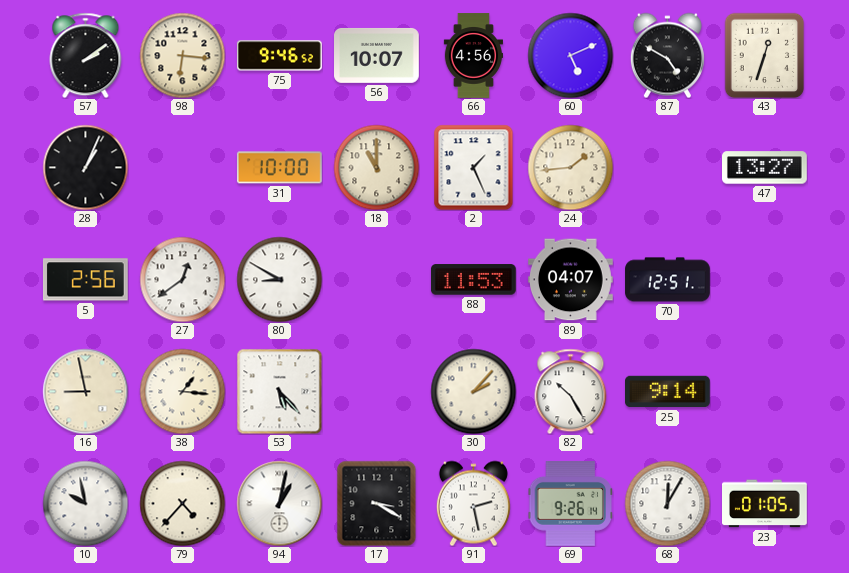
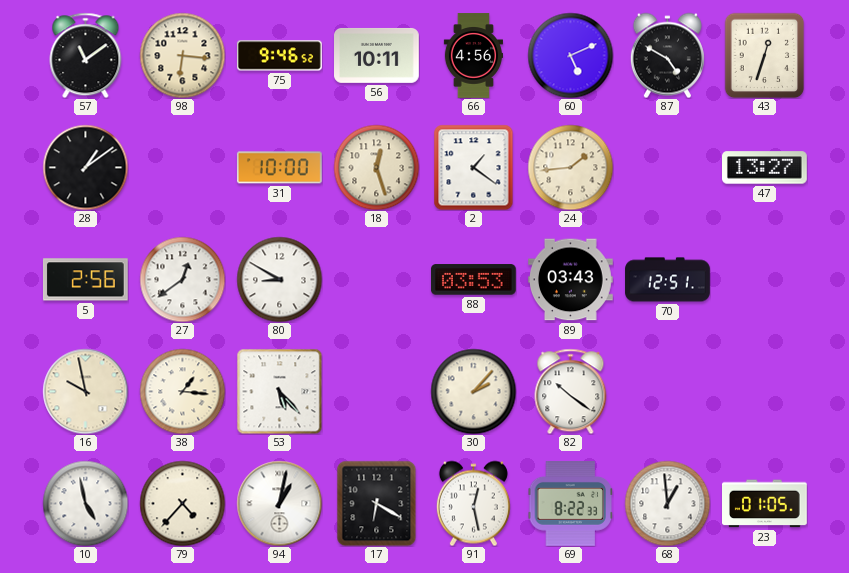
57: 2:09 -> 11:09
56: 10:07 -> 10:11
28: 1:04 -> 1:09
18: 11:00 -> 12:27
2: 1:26 -> 1:21
88: 11:53 -> 03:53
89: 04:07 -> 03:43
16: 8:58 -> 9:58
82: 10:25 -> 10:21
25: 9:14 -> none
10: 9:58 -> 4:58
17: 3:20 -> 6:20
91: 2:28 -> 12:28
69: 9:26 -> 8:22
68: 12:05 -> 12:59
